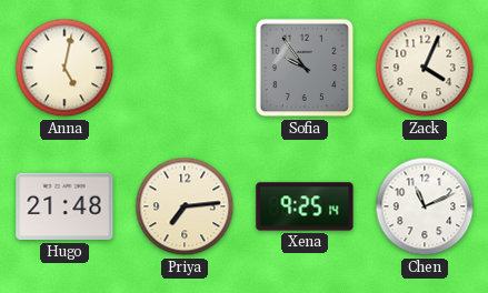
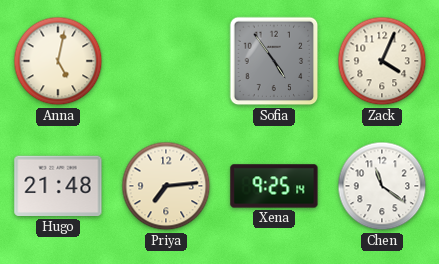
Sofia: 9:54 -> 4:54
Chen: 11:11 -> 11:21
